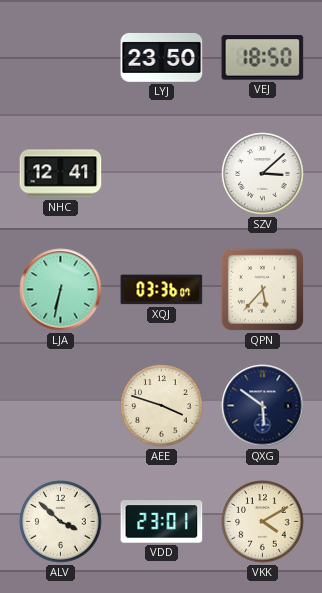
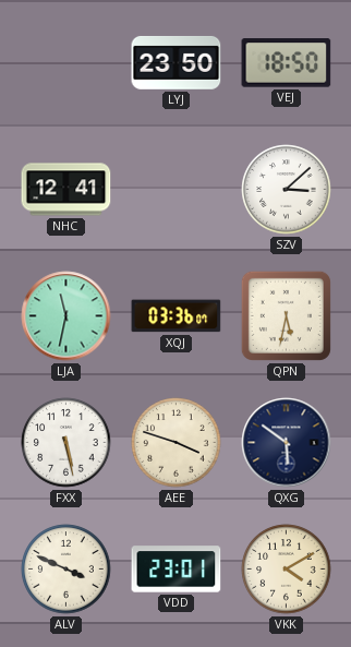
LJA: 6:32 -> 11:32
QPN: 5:37 -> 5:32
FXX: none -> 5:28
ALV: 3:52 -> 3:49
